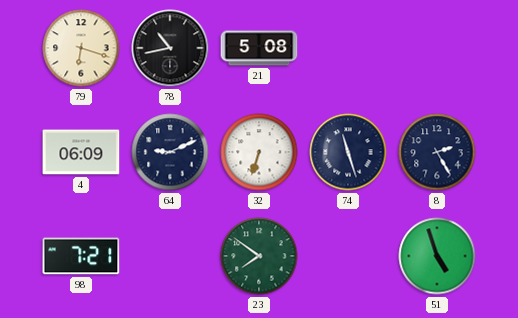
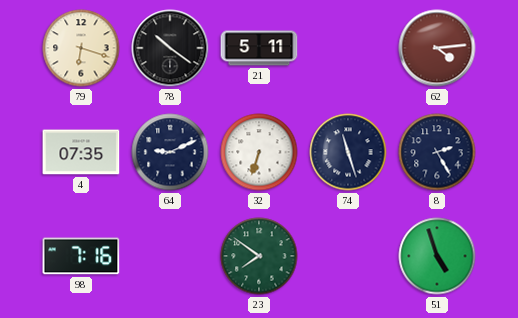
78: 10:43 -> 10:21
21: 5:08 -> 5:11
62: none -> 4:14
4: 06:09 -> 07:35
98: 7:21 -> 7:16
